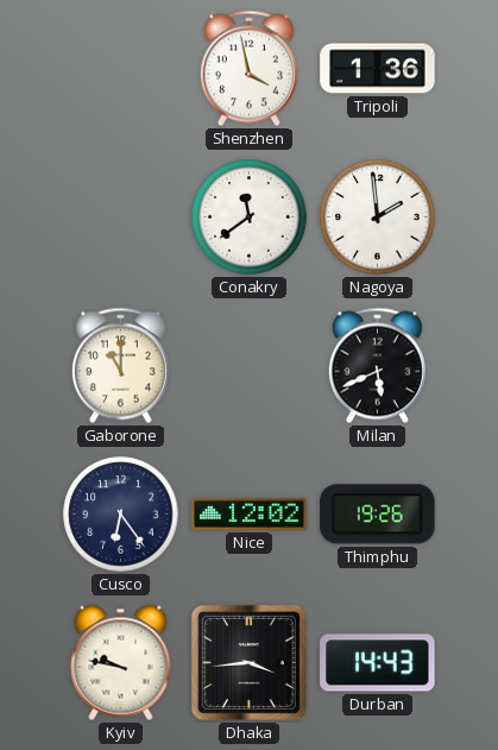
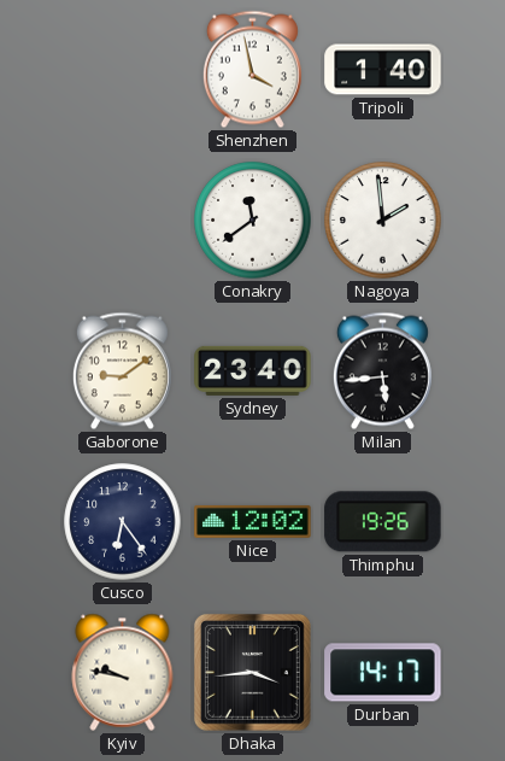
Tripoli: 1:36 -> 1:40
Gaborone: 11:00 -> 9:09
Sydney: none -> 23:40
Milan: 5:41 -> 5:44
Durban: 14:43 -> 14:17
